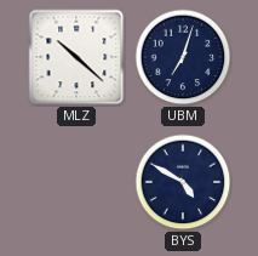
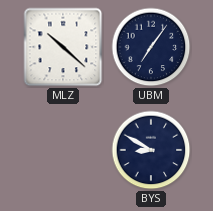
UBM: 7:03 -> 7:06
BYS: 4:50 -> 8:50
